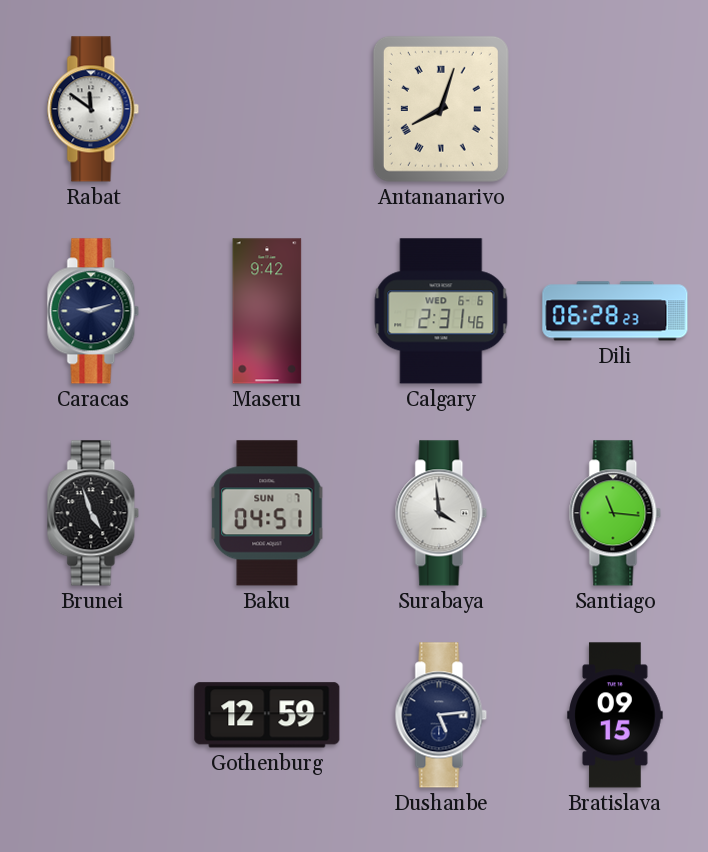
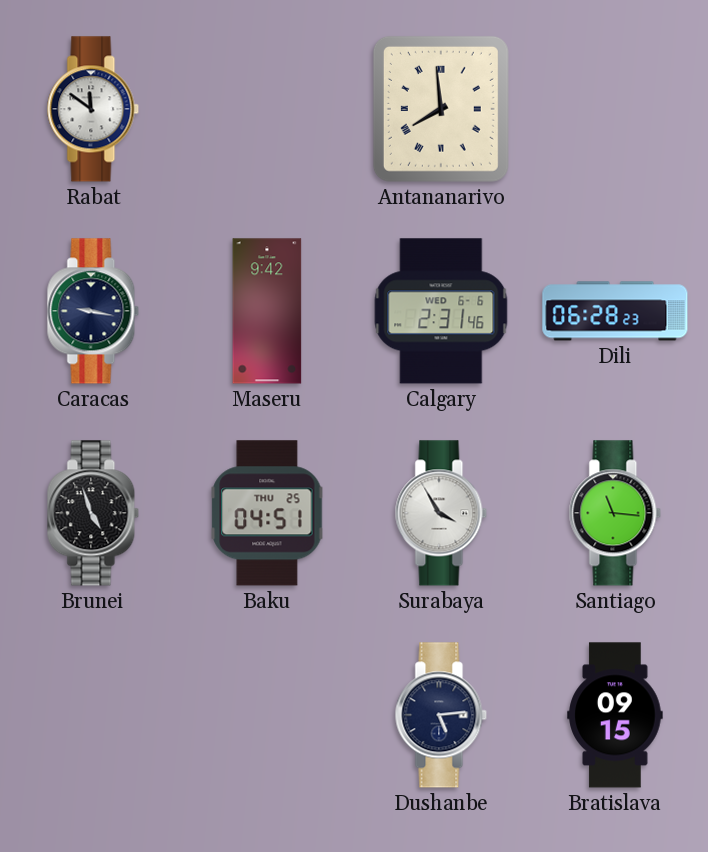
Antananarivo: 8:03 -> 7:59
Caracas: 9:12 -> 9:17
Baku date: SUN 7 -> THU 25
Surabaya: 3:59 -> 3:55
Gothenburg: 12:59 -> none
